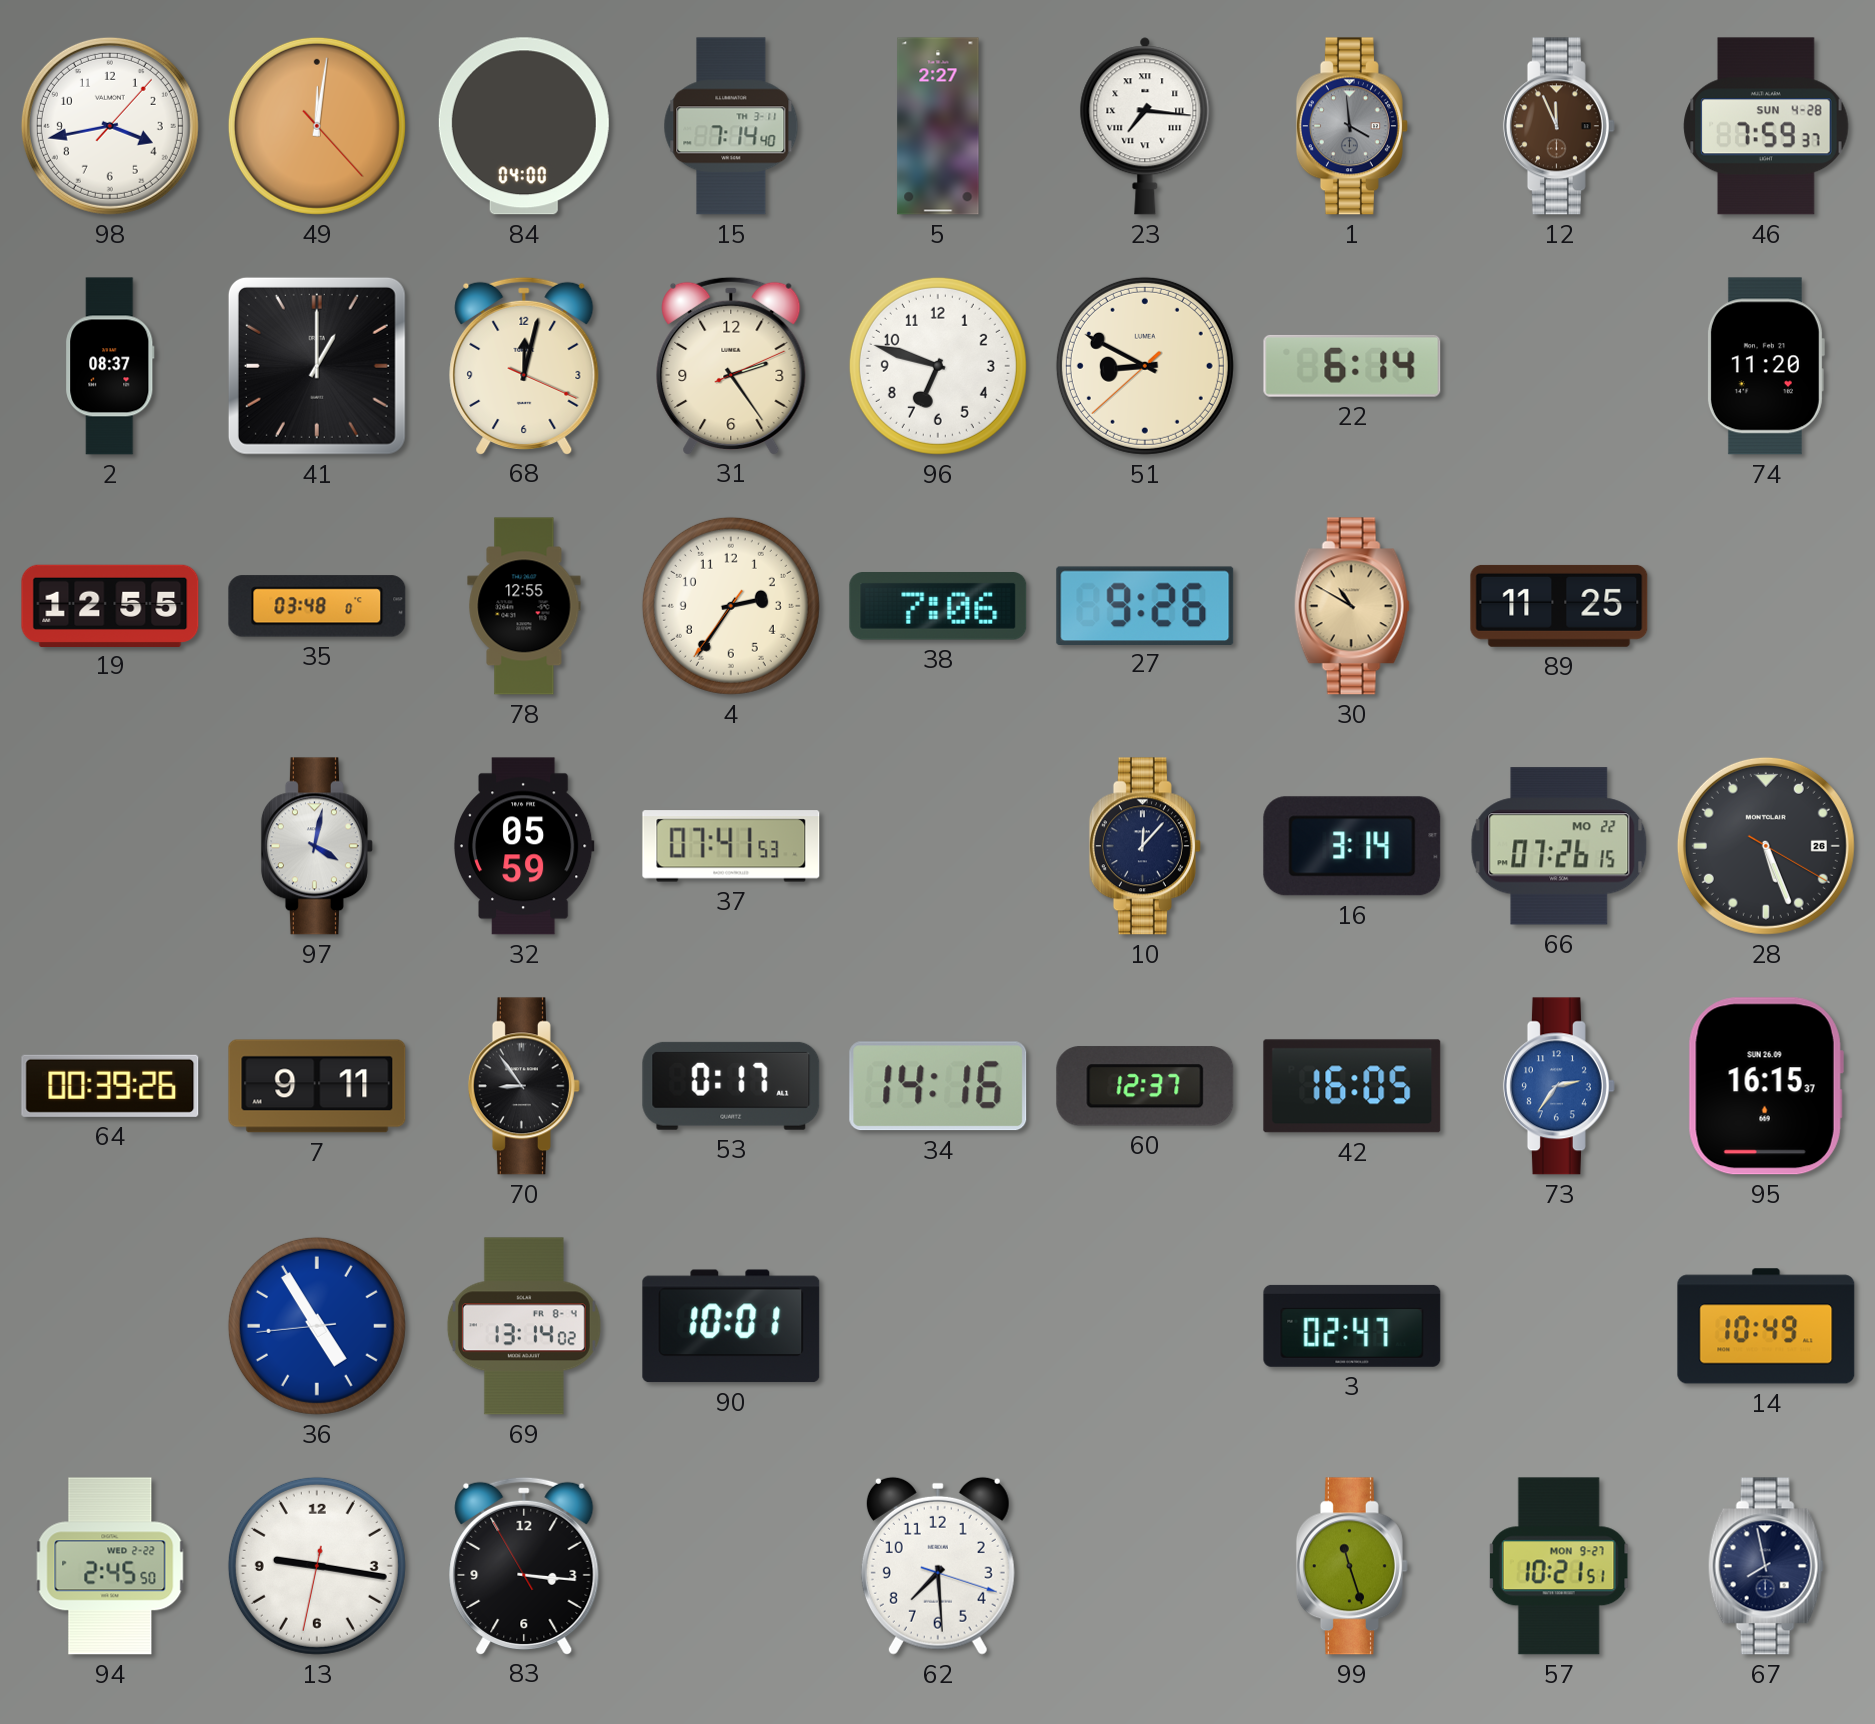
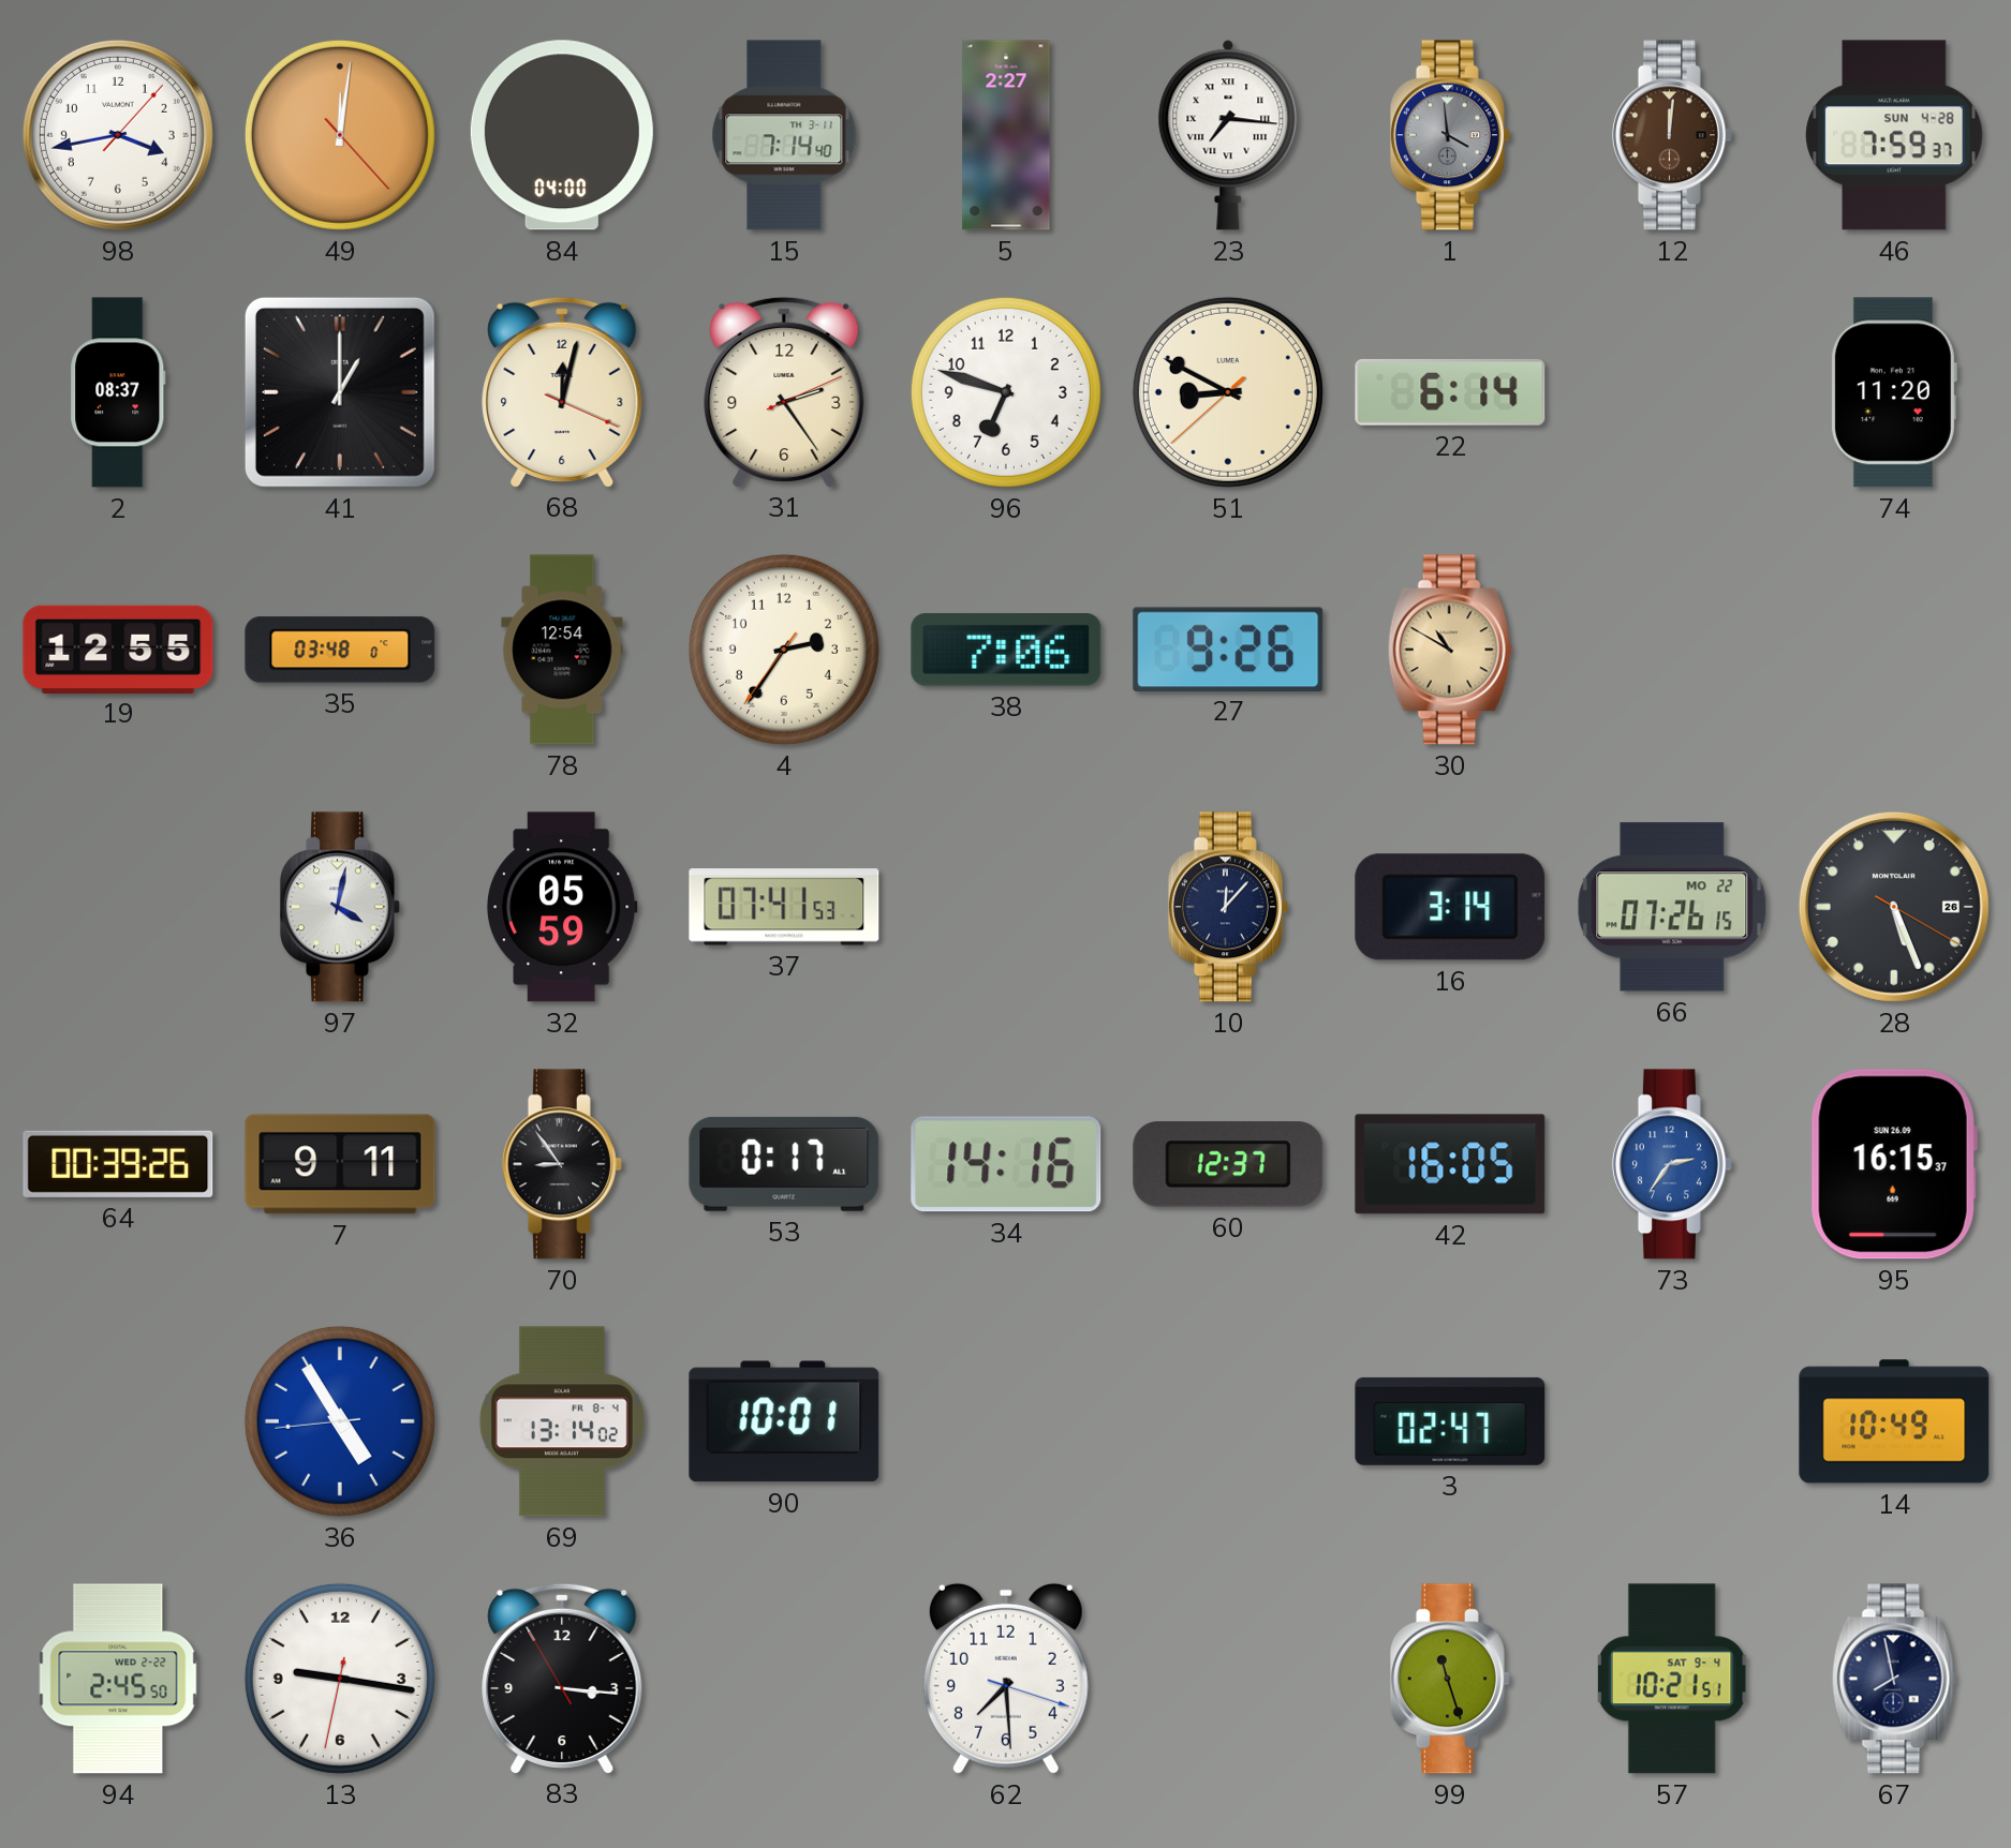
12: 11:56 -> 12:01
78: 12:55 -> 12:54
89: 11:25 -> none
57 date: MON 9-27 -> SAT 9-4
